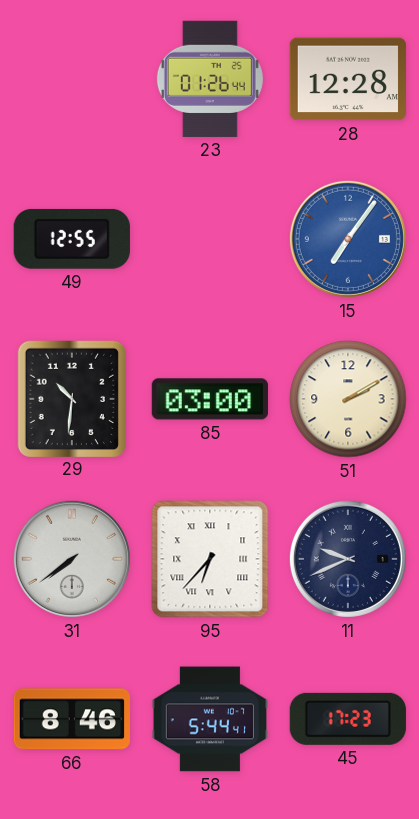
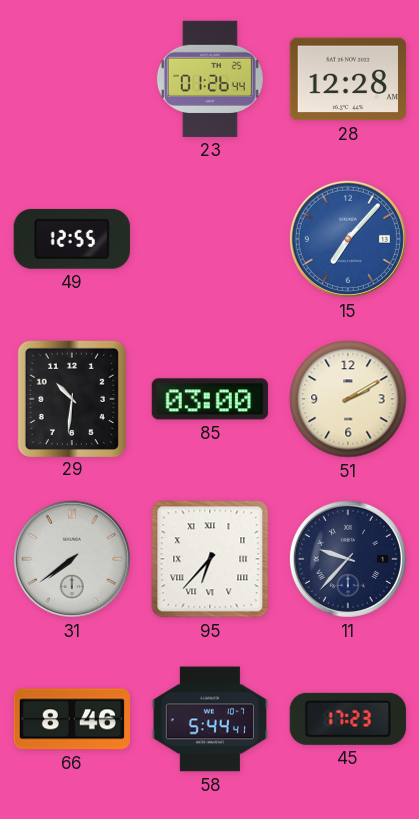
15: 7:06 -> 7:07
11: 9:41 -> 9:37
